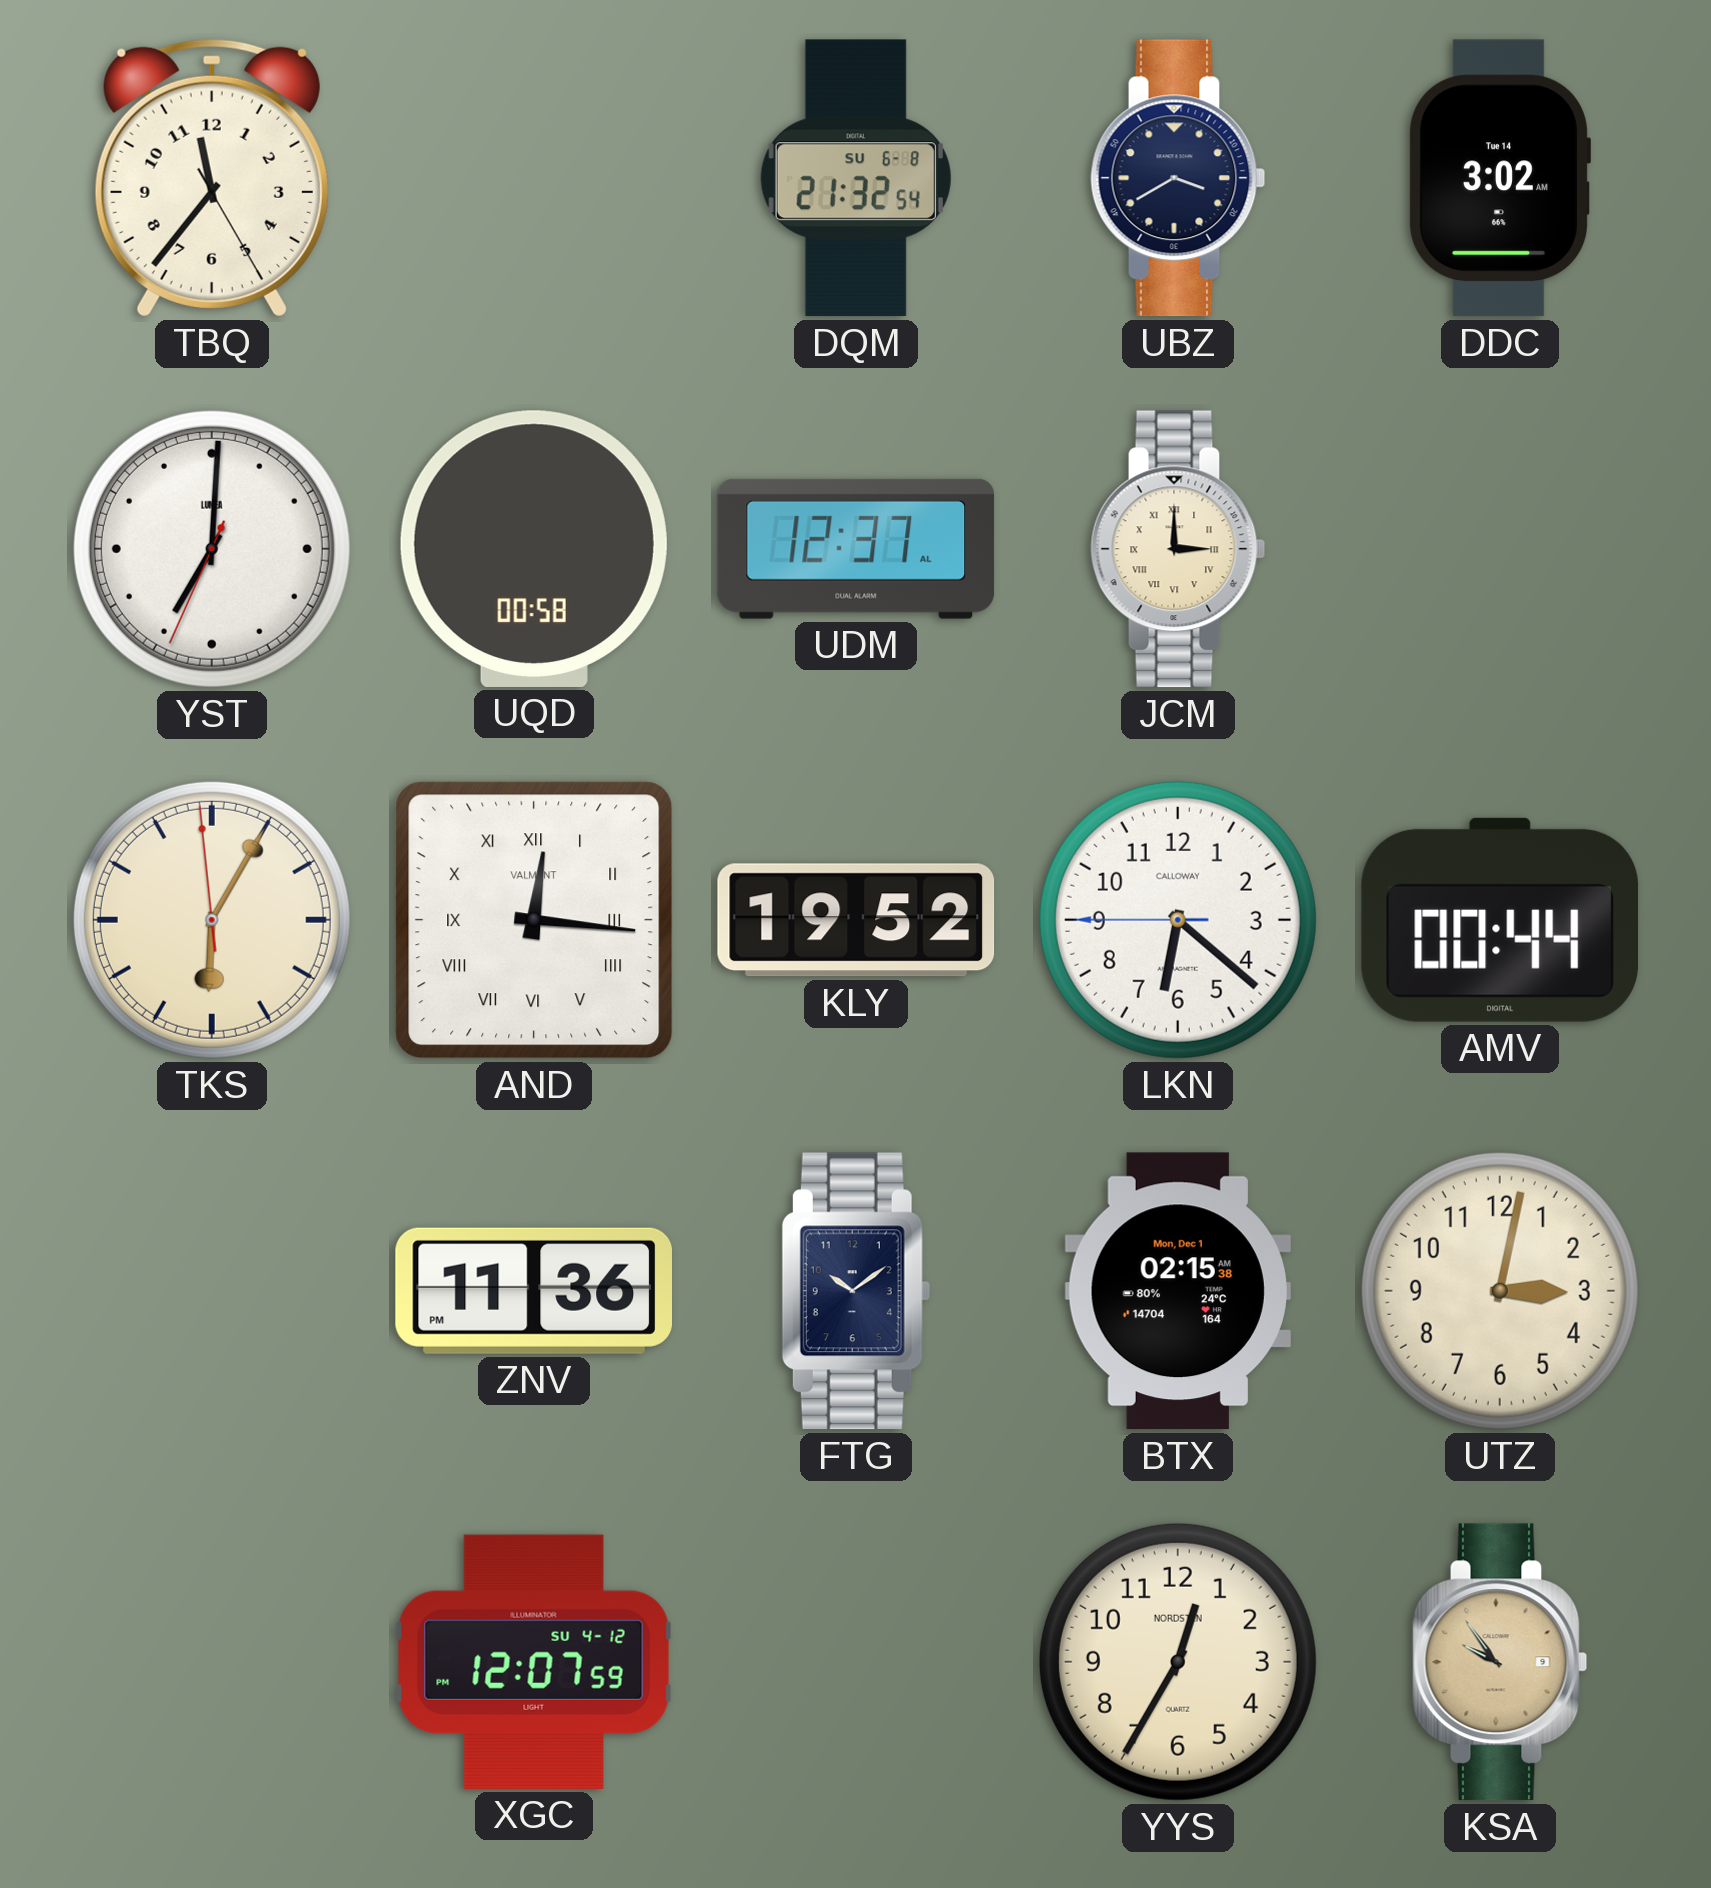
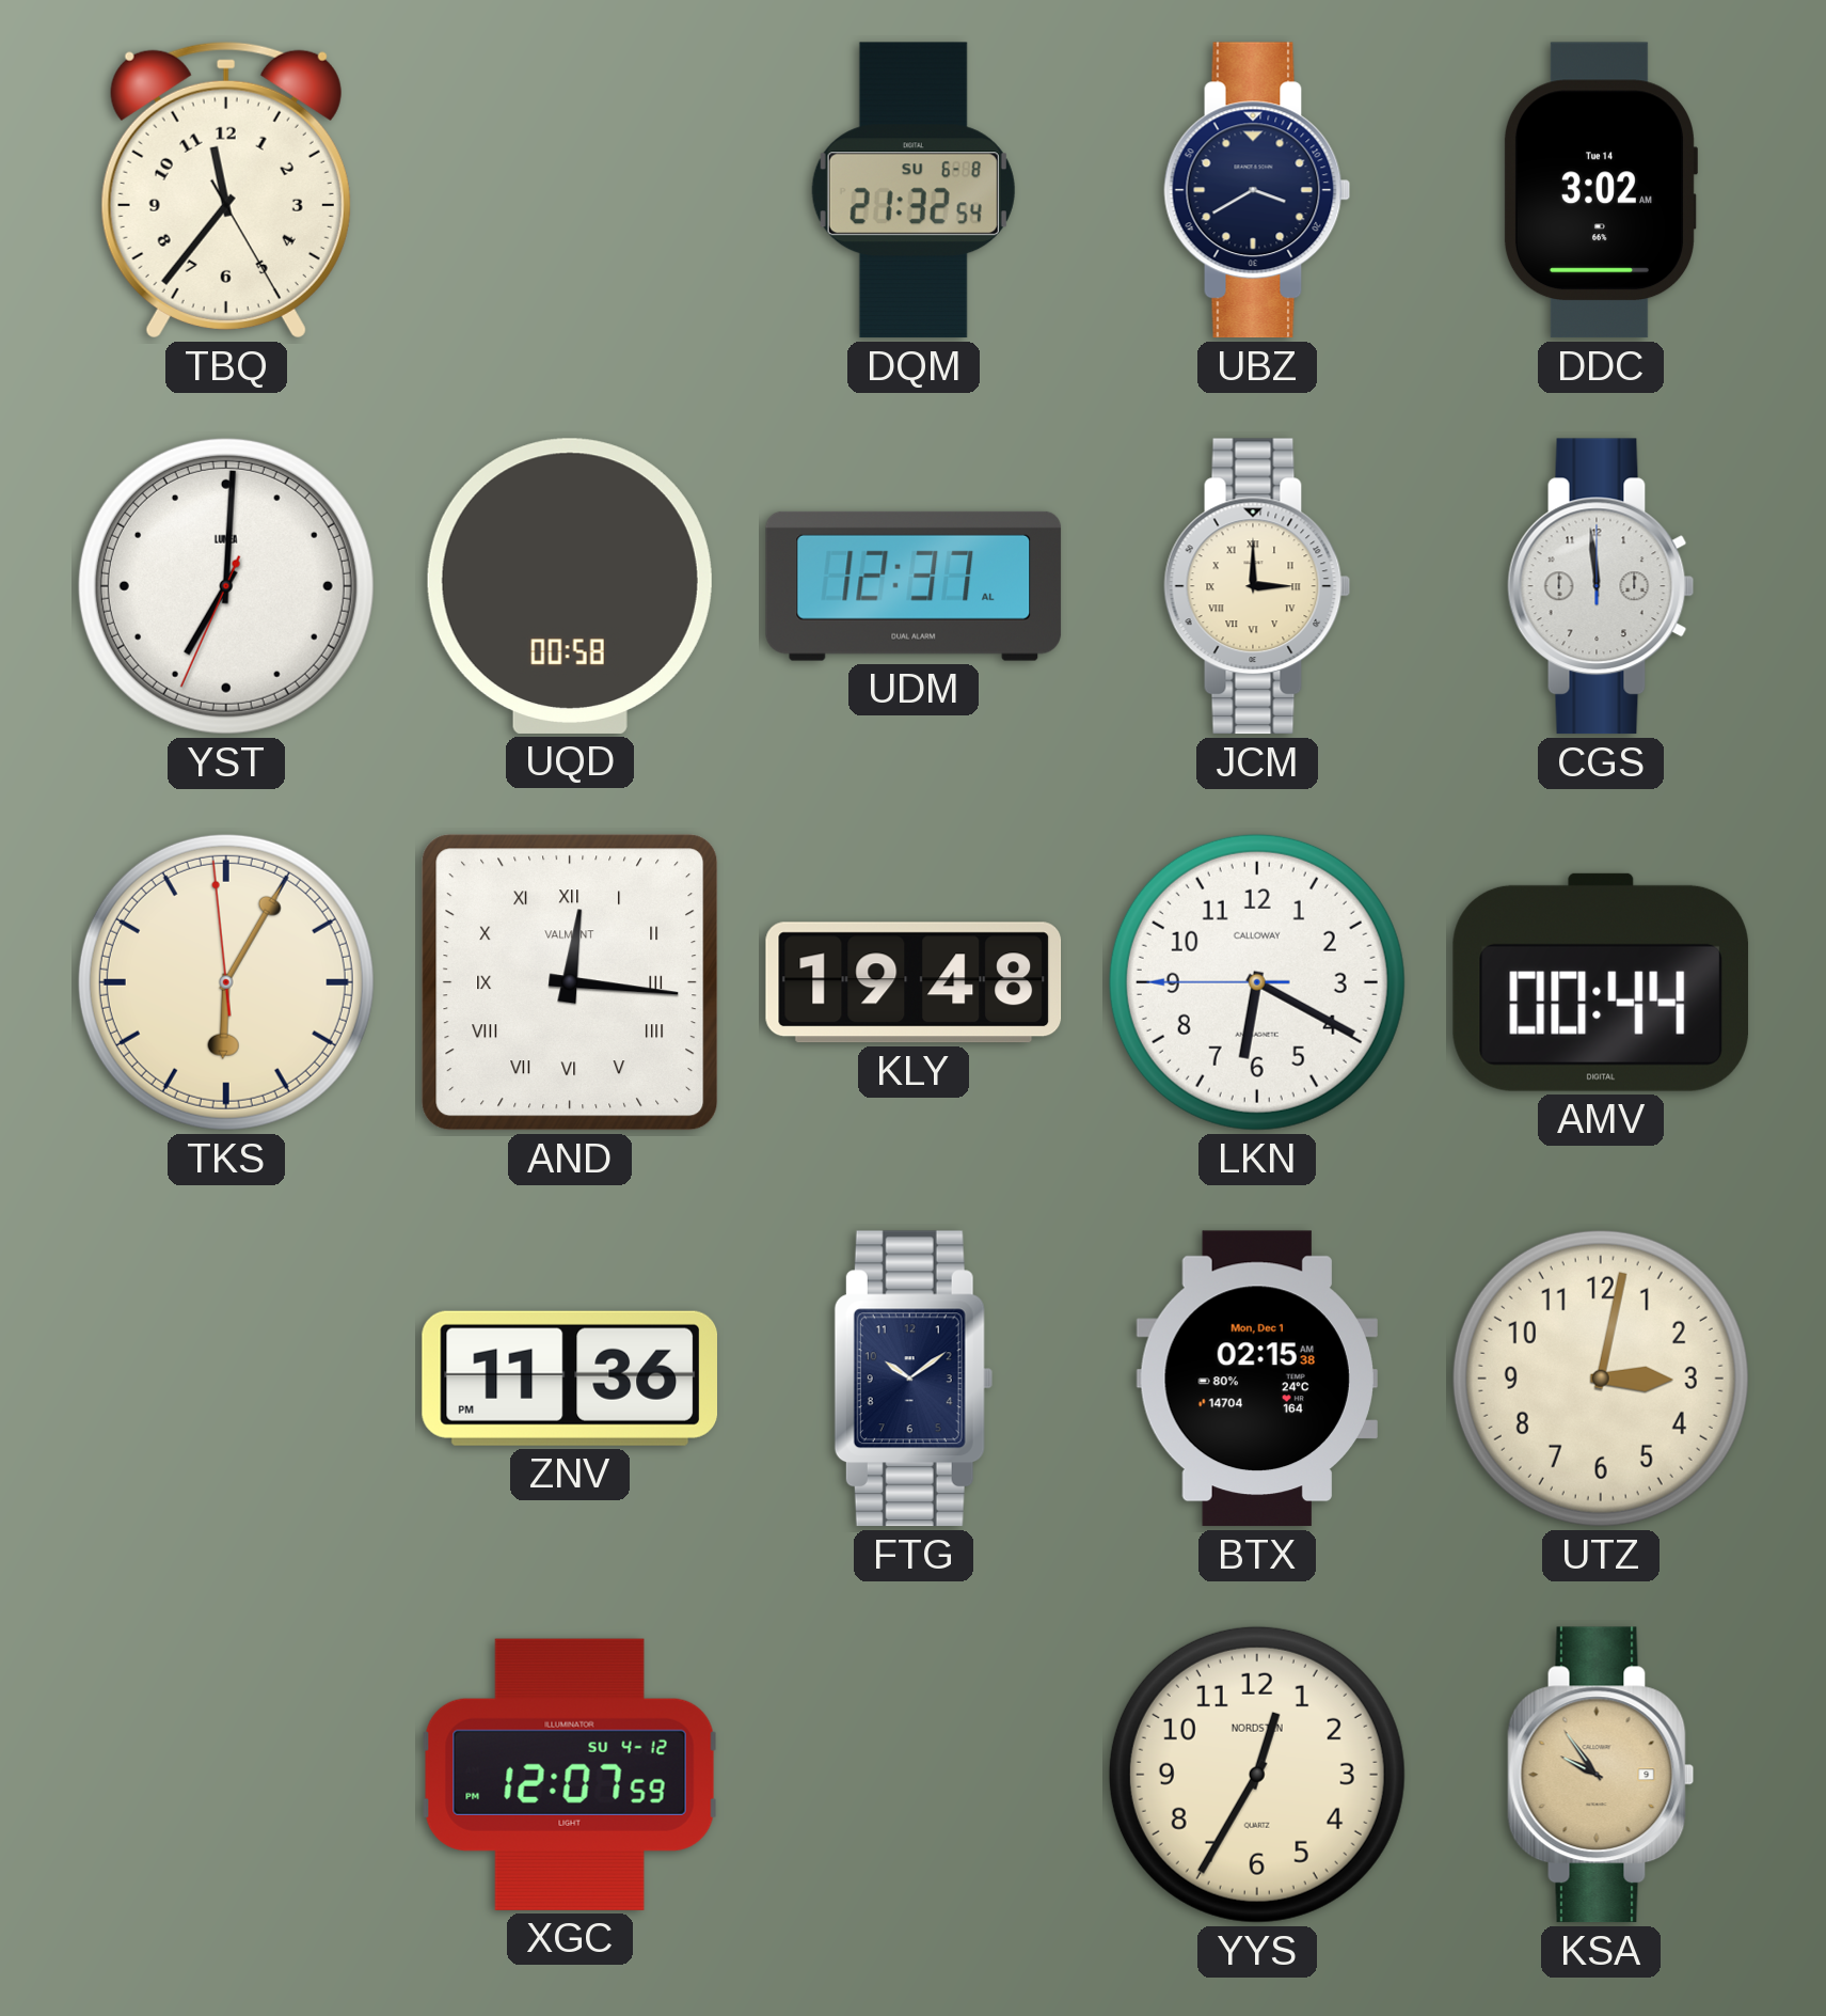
CGS: none -> 11:59
KLY: 19:52 -> 19:48
LKN: 6:21 -> 6:19
